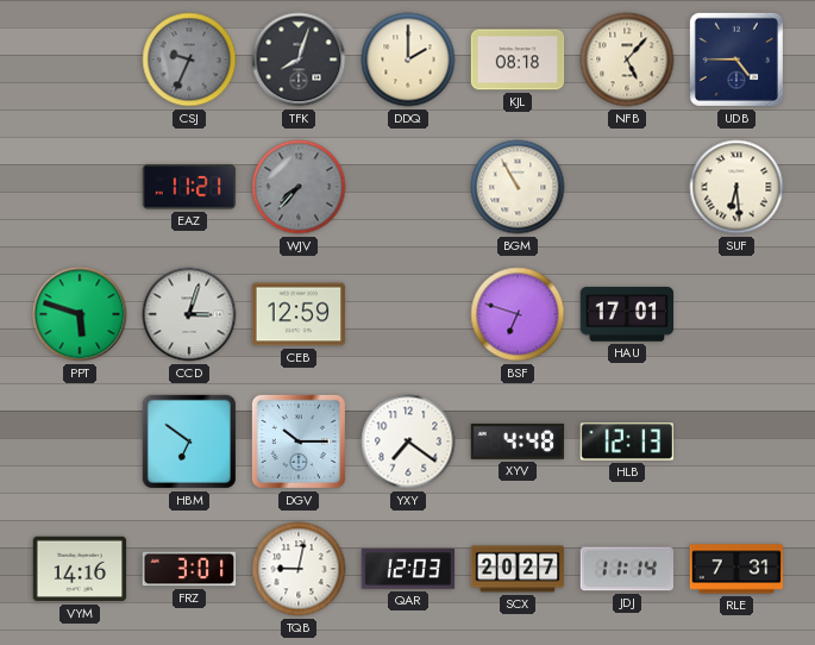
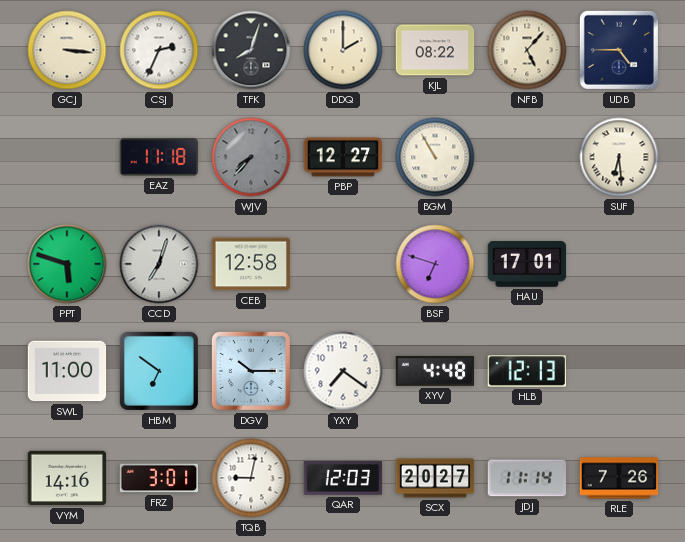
GCJ: none -> 3:16
CSJ: 9:34 -> 2:34
CSJ dial: grey -> white
KJL: 08:18 -> 08:22
EAZ: 11:21 -> 11:18
PBP: none -> 12:27
CCD: 3:03 -> 7:03
CEB: 12:59 -> 12:58
SWL: none -> 11:00
RLE: 7:31 -> 7:26
